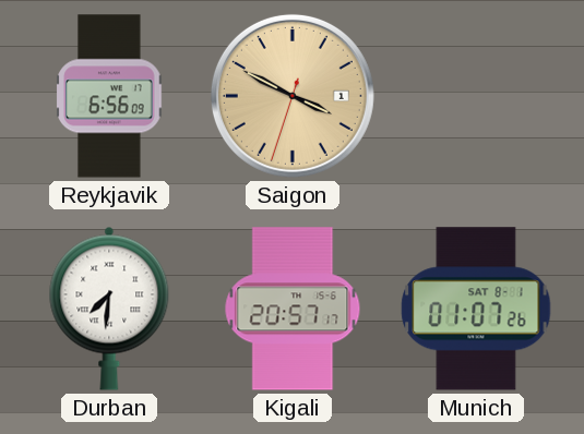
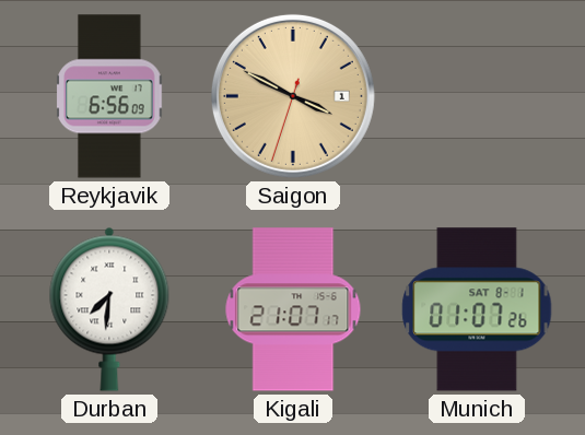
Kigali: 20:57 -> 21:07
